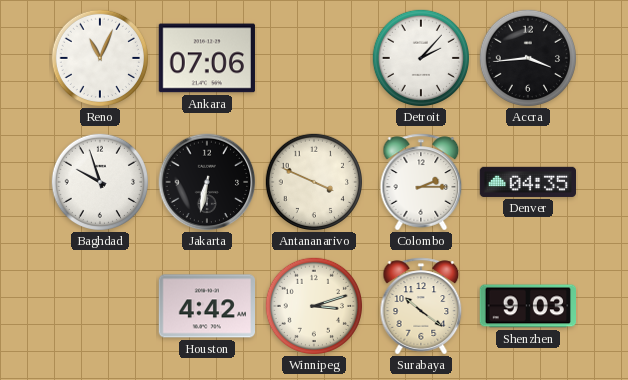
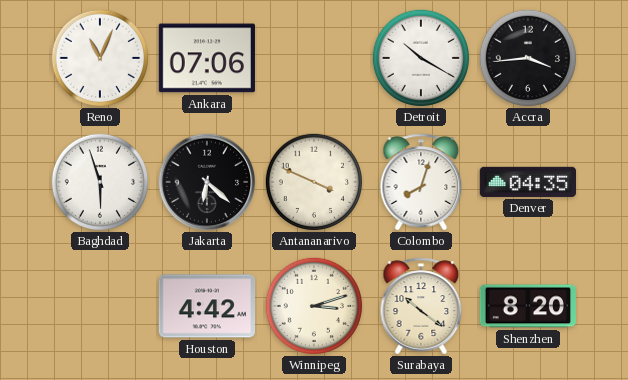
Detroit: 2:07 -> 10:20
Baghdad: 9:57 -> 5:57
Jakarta: 6:32 -> 6:22
Colombo: 2:15 -> 8:03
Shenzhen: 9:03 -> 8:20
